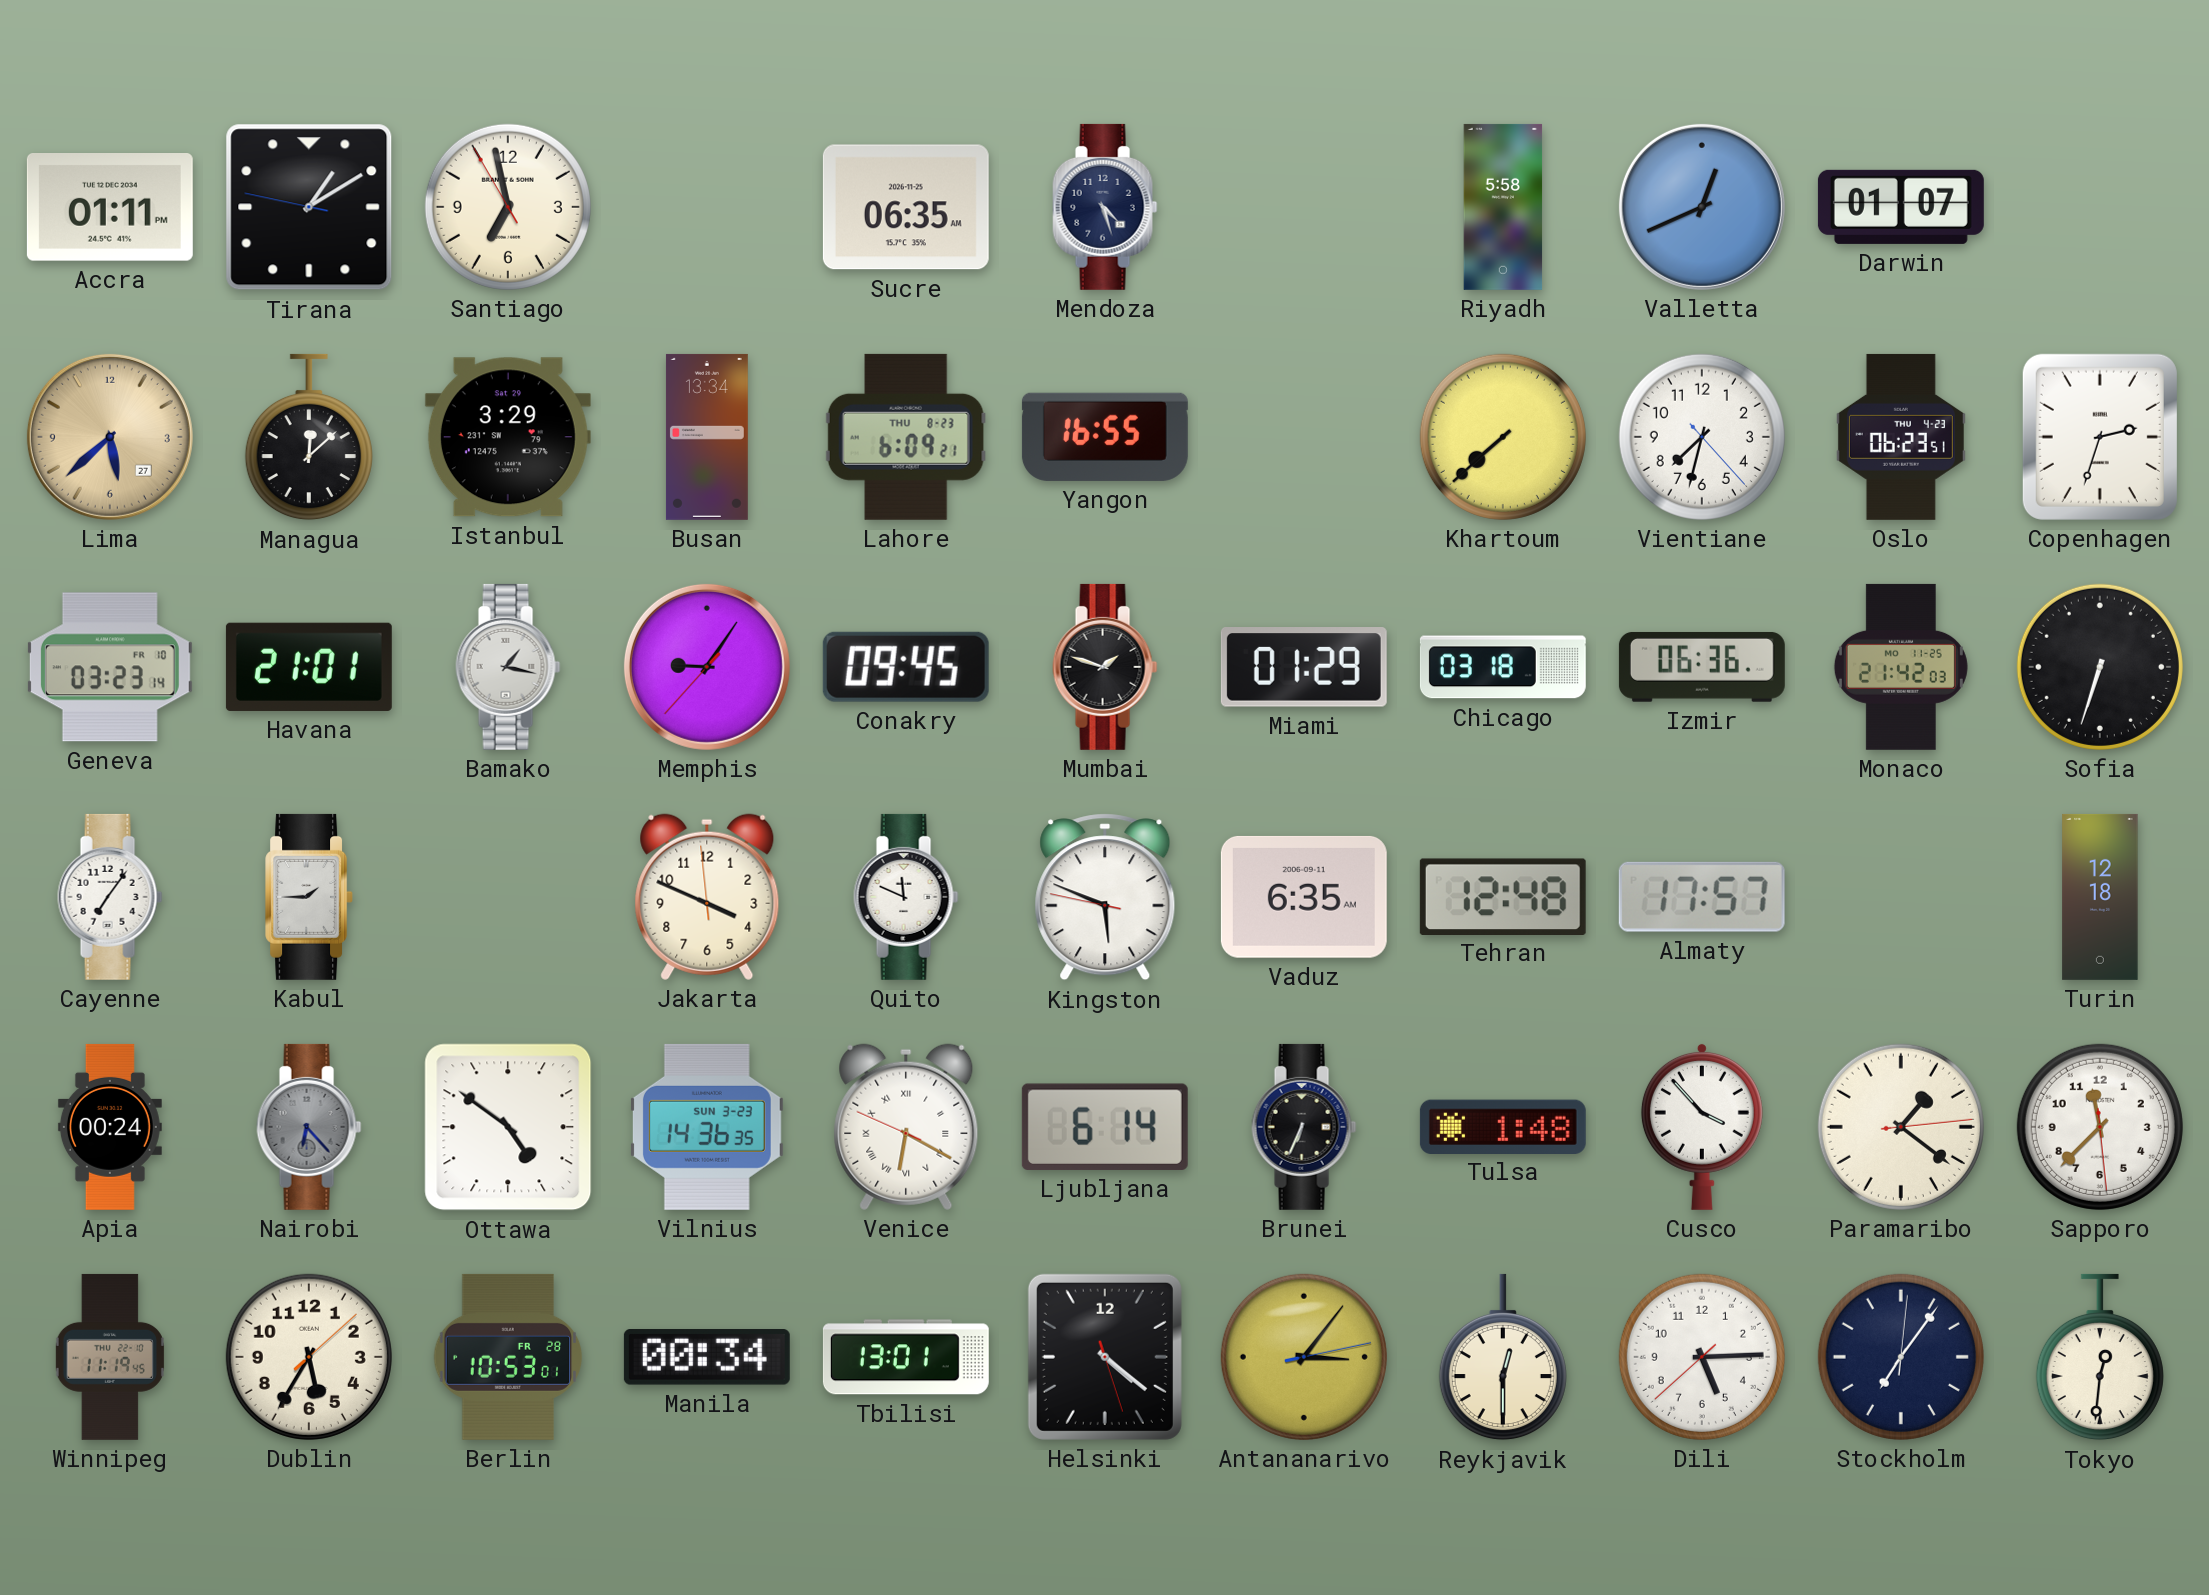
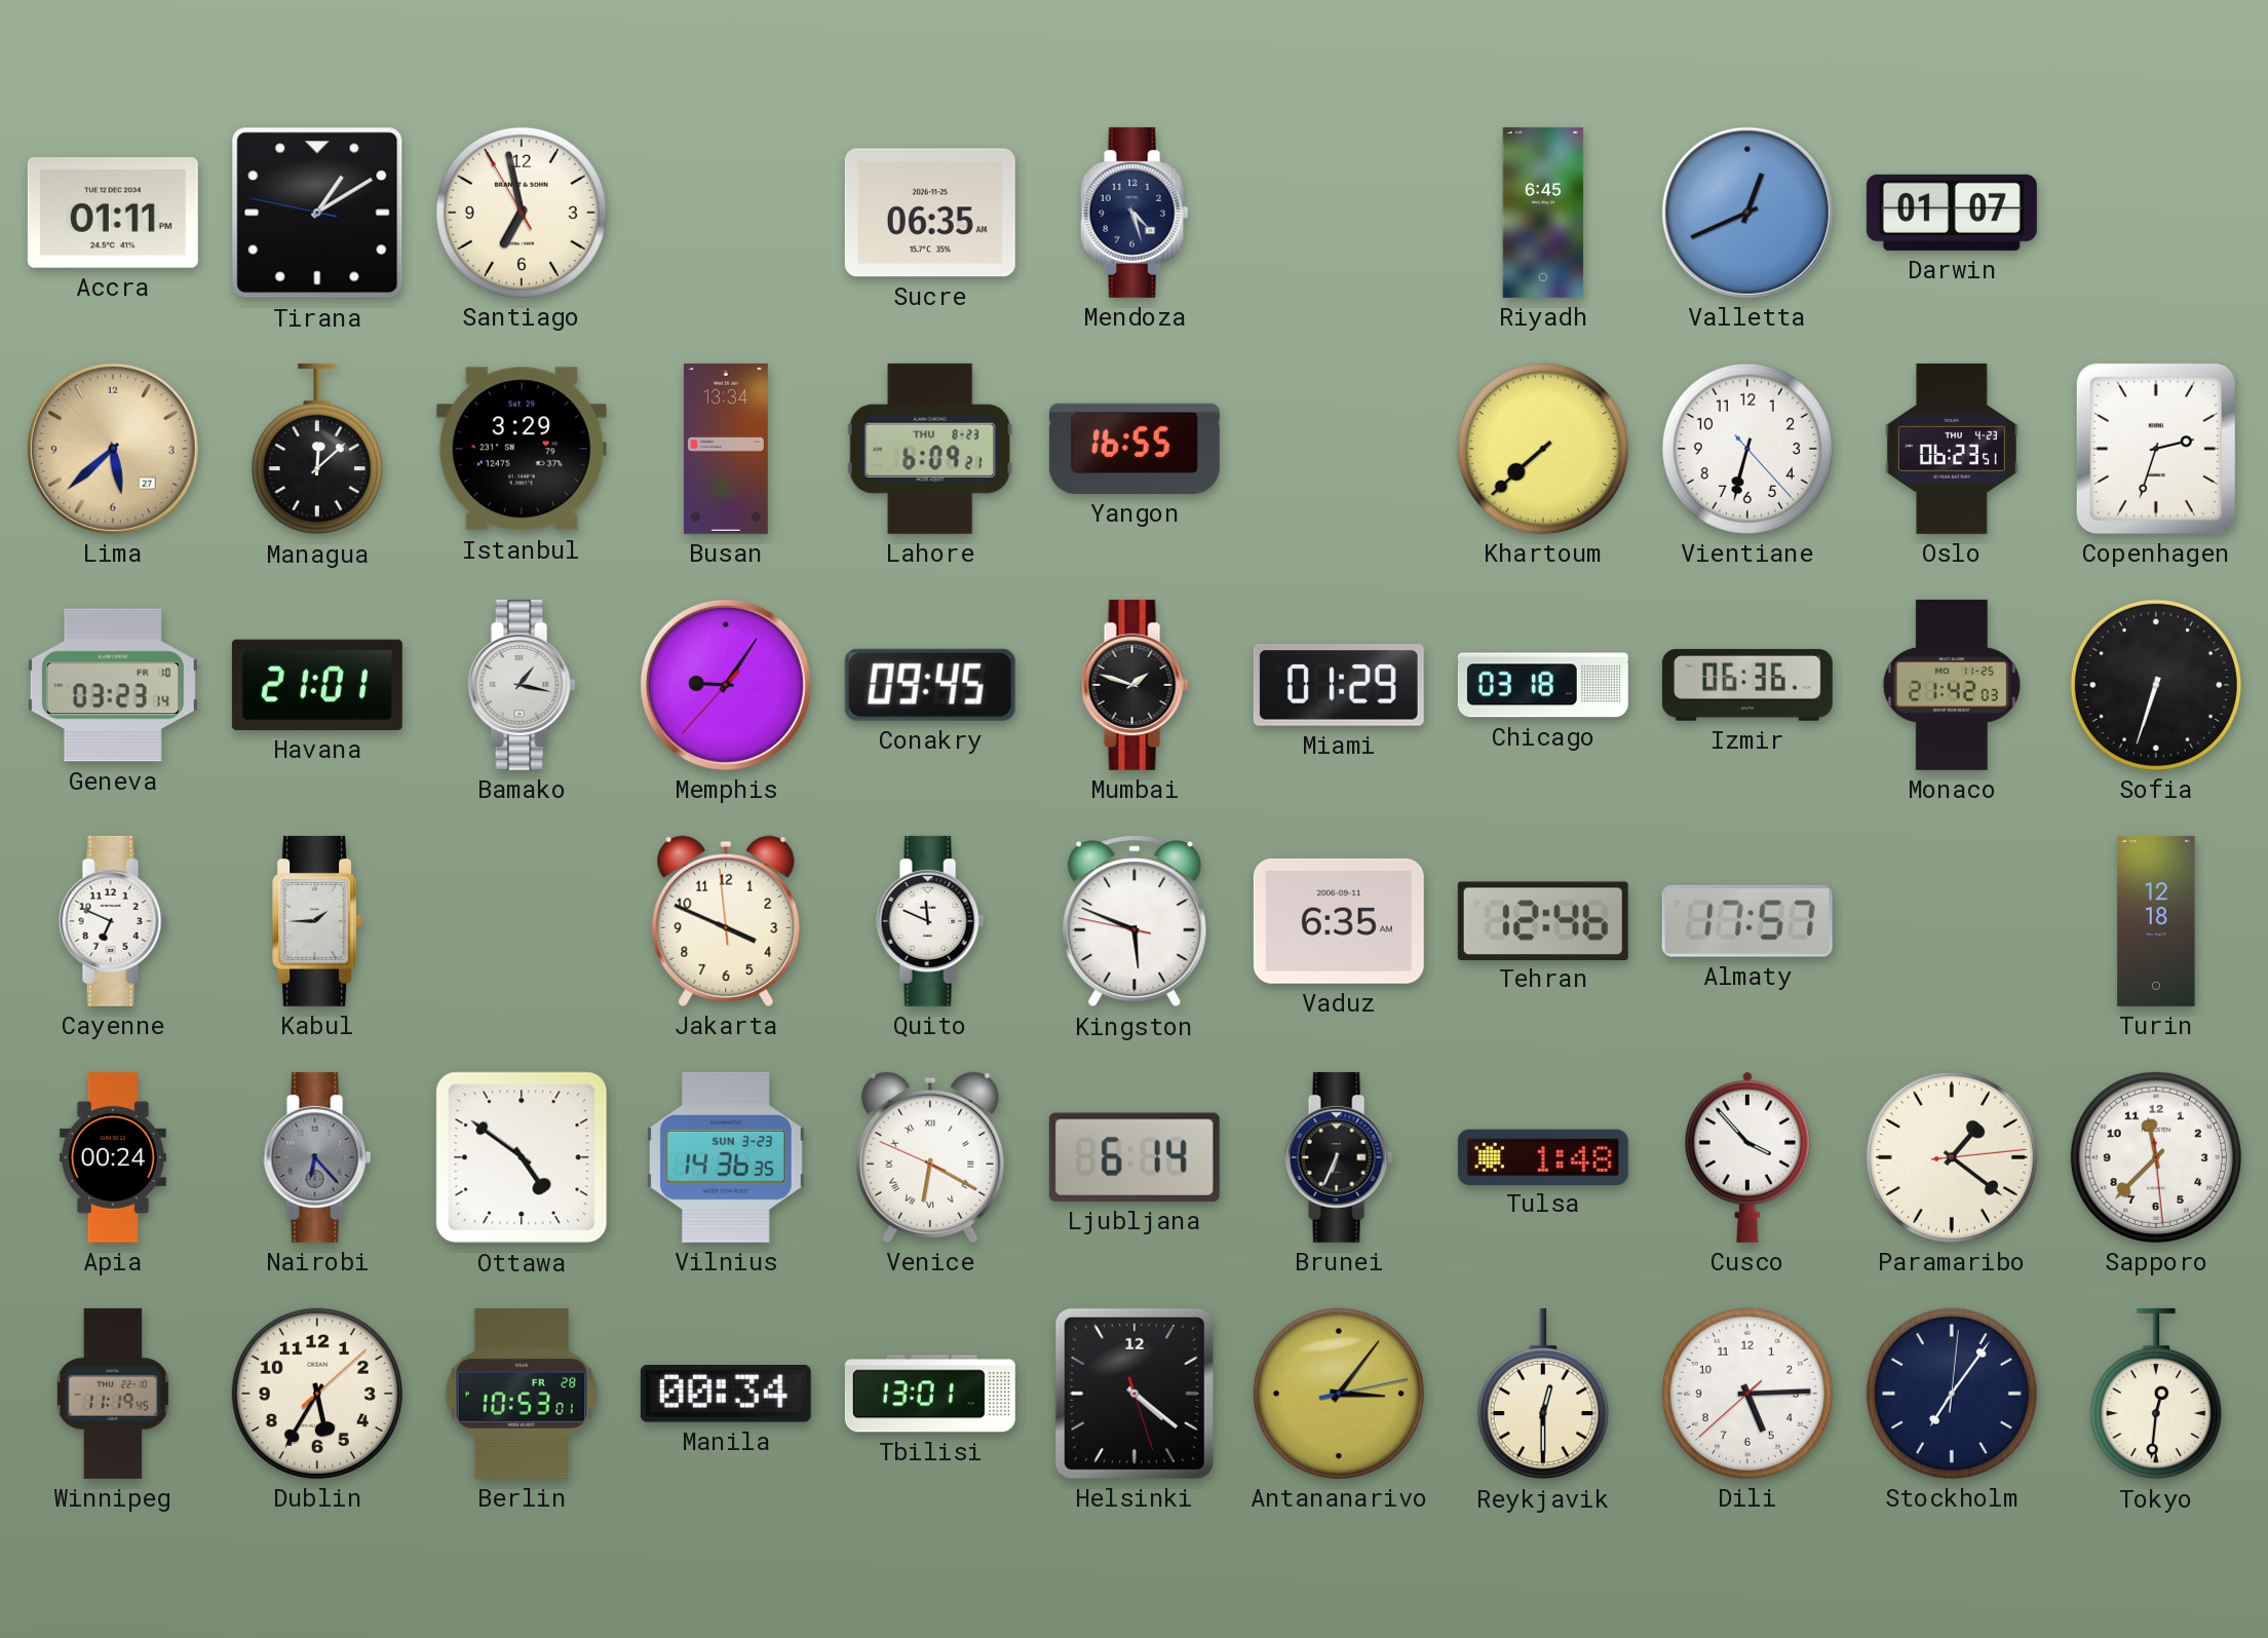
Riyadh: 5:58 -> 6:45
Vientiane: 7:32 -> 6:32
Cayenne: 7:06 -> 6:49
Tehran: 12:48 -> 12:46
